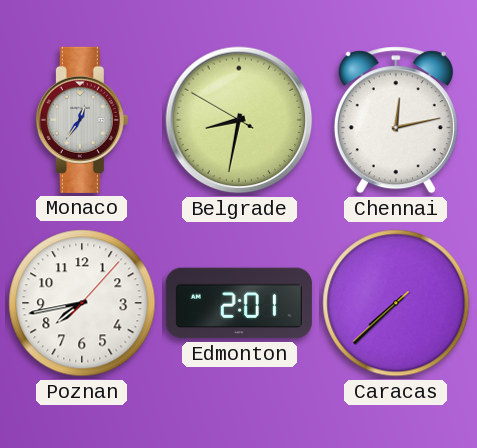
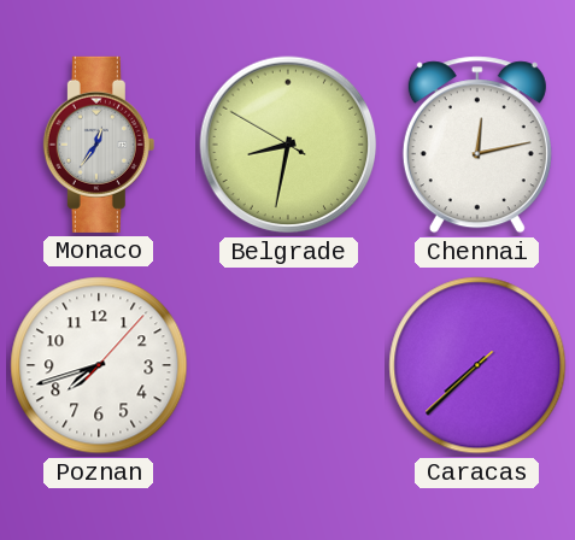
Poznan: 7:43 -> 7:42
Edmonton: 2:01 -> none
